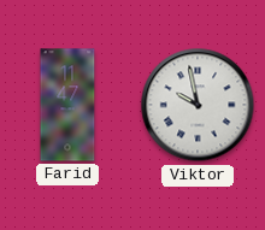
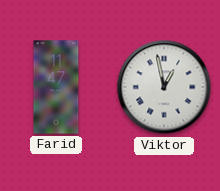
Viktor: 9:58 -> 12:58
